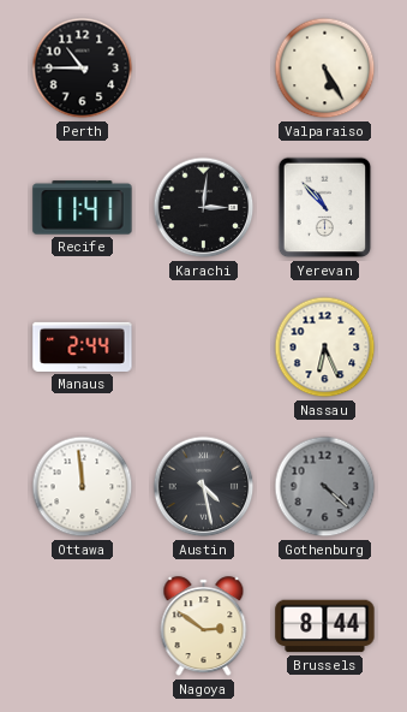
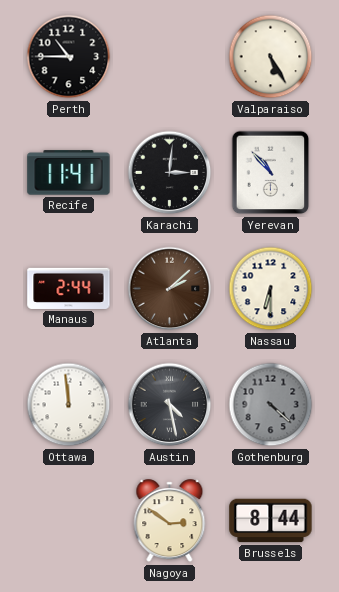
Atlanta: none -> 2:08
Nassau: 6:26 -> 6:30
